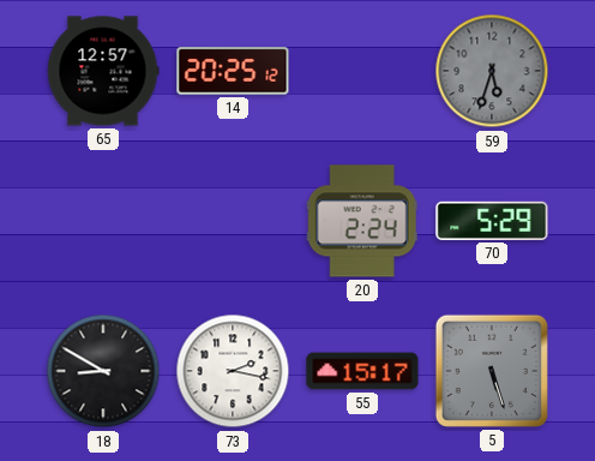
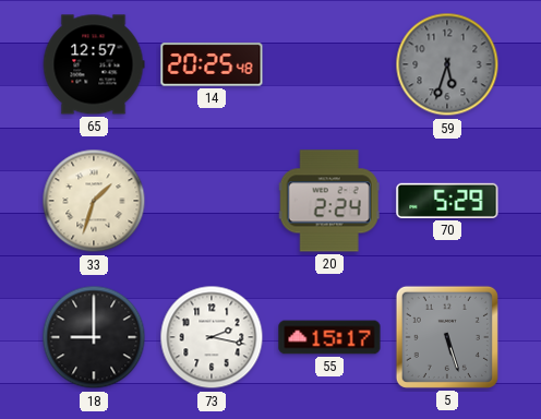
14: 20:25:12 -> 20:25:48
33: none -> 1:33
18: 8:50 -> 9:00
